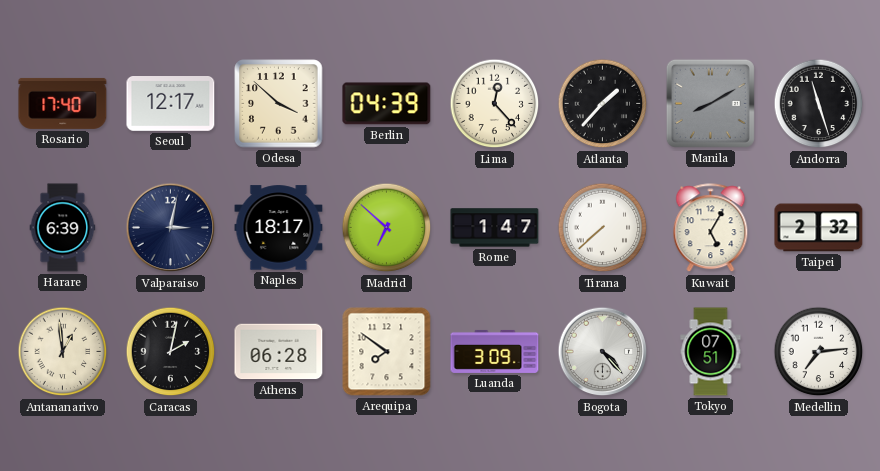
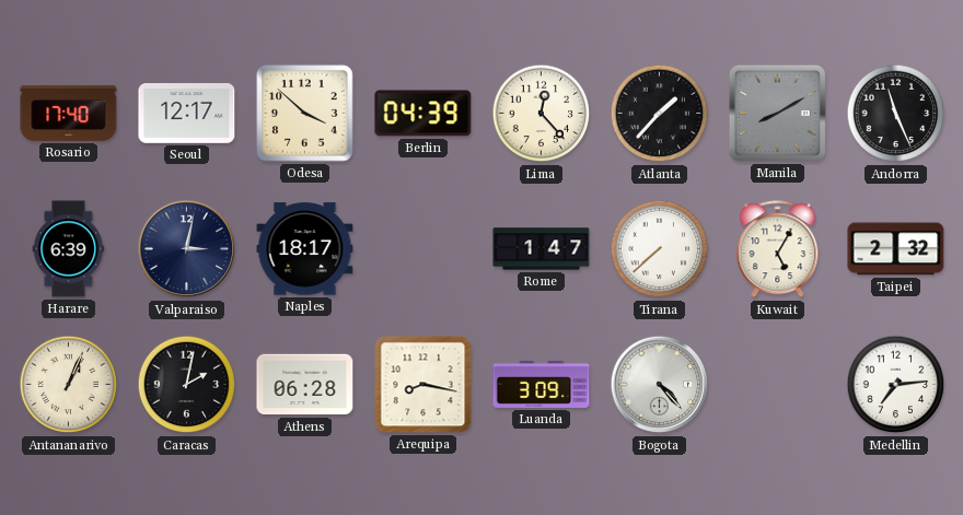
Andorra: 11:27 -> 11:26
Madrid: 6:52 -> none
Antananarivo: 12:59 -> 1:04
Arequipa: 7:51 -> 8:17
Tokyo: 07:51 -> none
